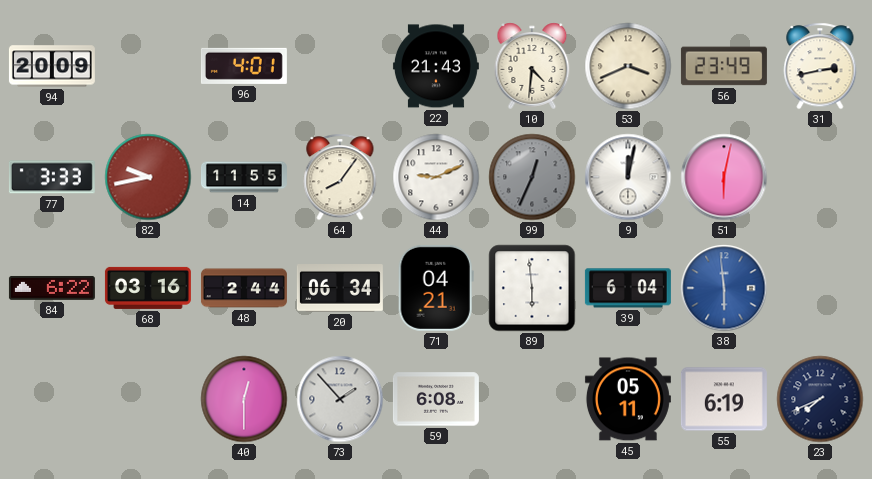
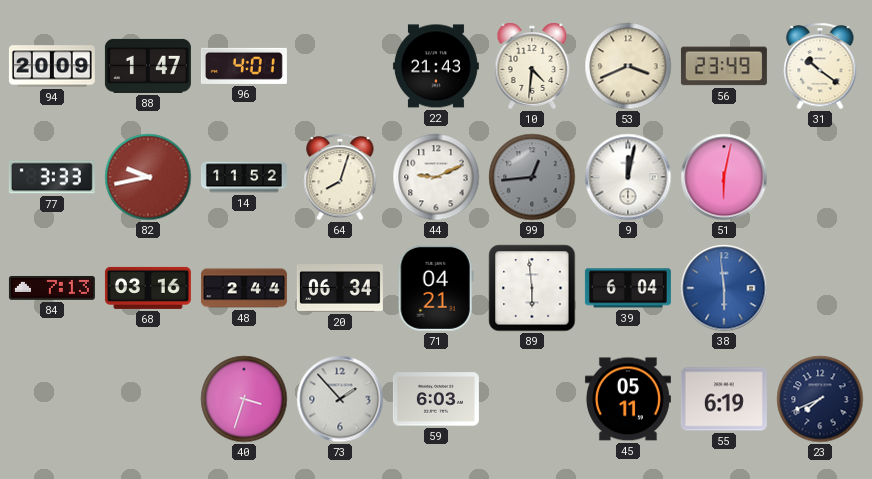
88: none -> 1:47
31: 2:43 -> 10:21
14: 11:55 -> 11:52
64: 8:06 -> 8:03
99: 12:34 -> 12:44
84: 6:22 -> 7:13
40: 12:30 -> 3:33
59: 6:08 -> 6:03
